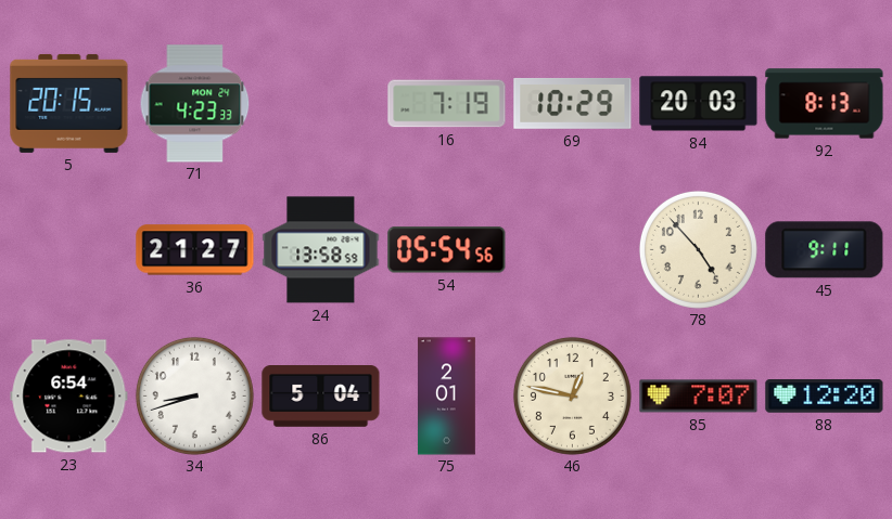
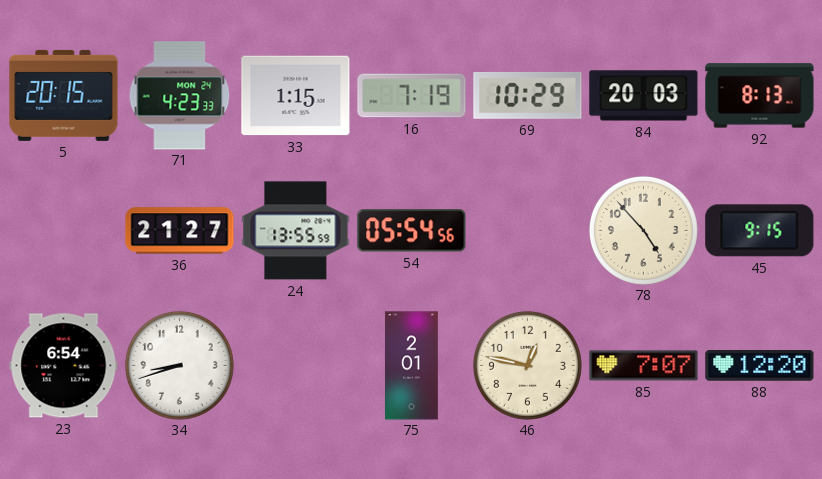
33: none -> 1:15
24: 13:58 -> 13:55
45: 9:11 -> 9:15
86: 5:04 -> none
